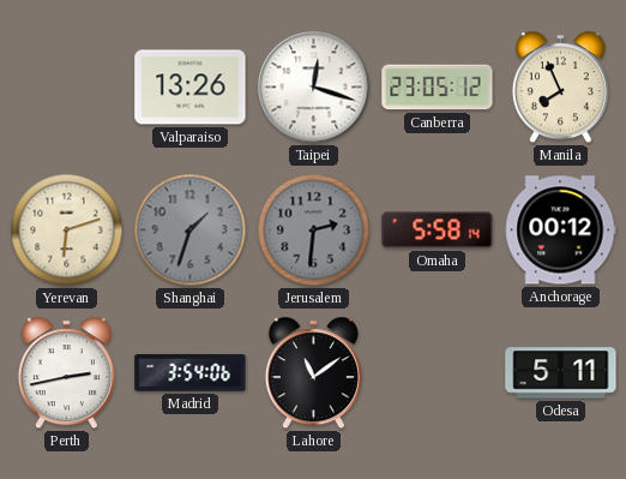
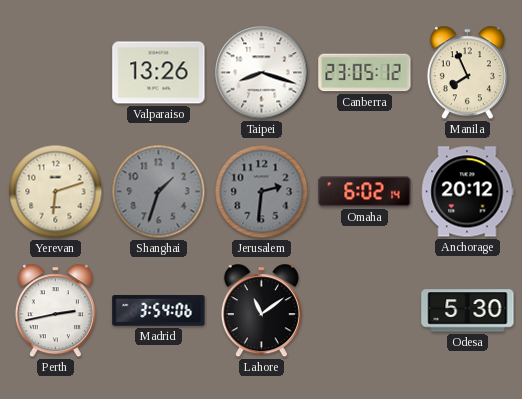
Taipei: 12:18 -> 8:18
Omaha: 5:58 -> 6:02
Anchorage: 00:12 -> 20:12
Odesa: 5:11 -> 5:30
